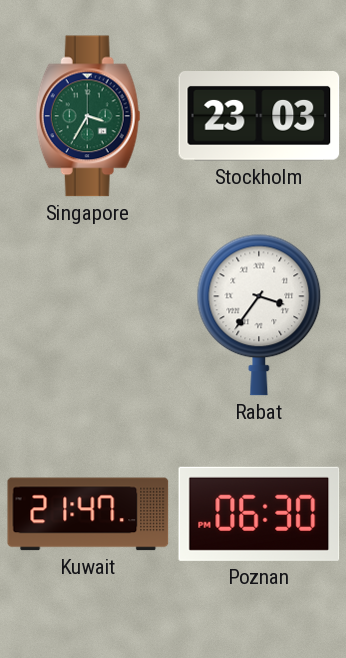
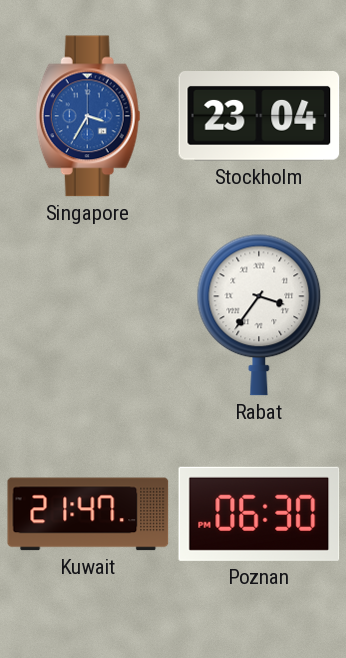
Singapore dial: green -> blue
Stockholm: 23:03 -> 23:04
